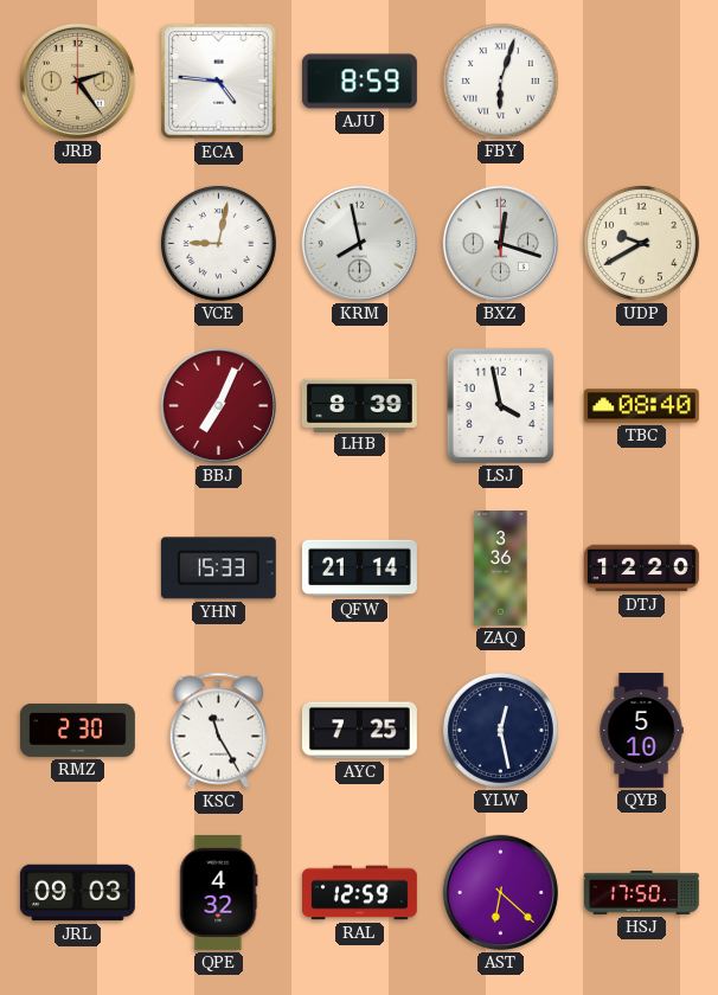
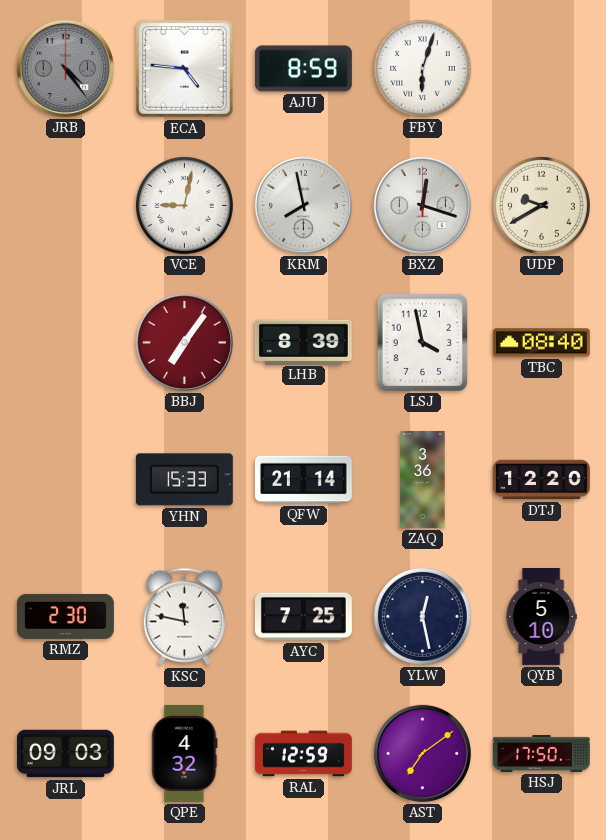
JRB: 2:24 -> 4:24
JRB dial: champagne -> grey
BBJ: 7:04 -> 7:06
KSC: 11:25 -> 11:47
AST: 6:22 -> 7:09
